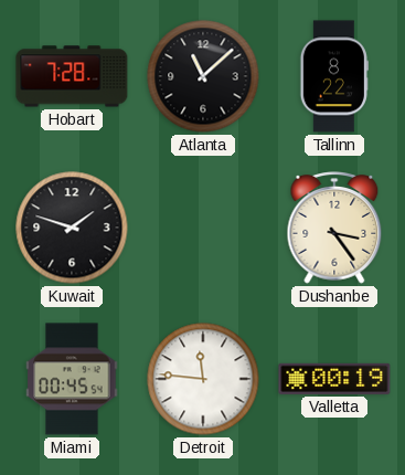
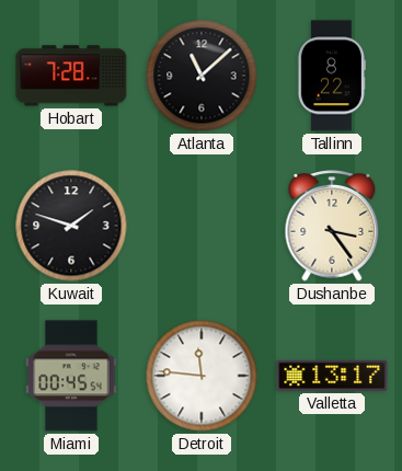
Valletta: 00:19 -> 13:17
